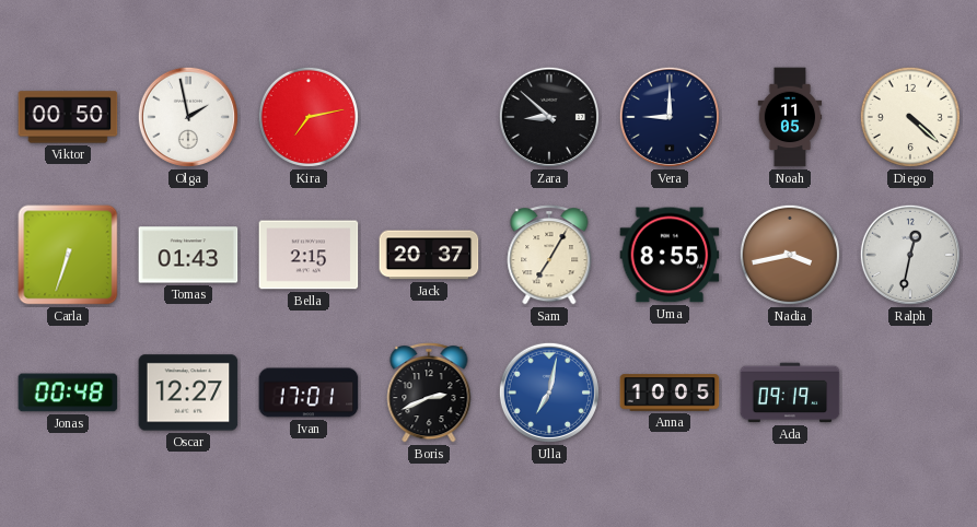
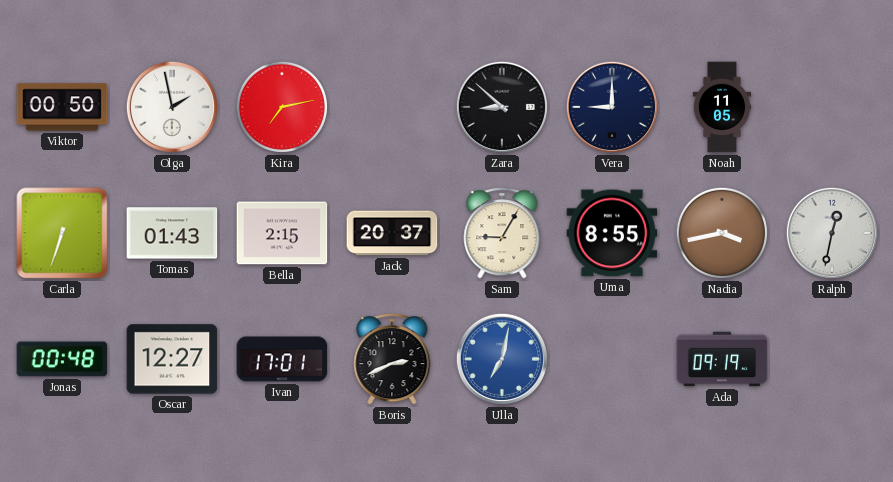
Diego: 4:22 -> none
Sam: 7:05 -> 9:05
Anna: 10:05 -> none
